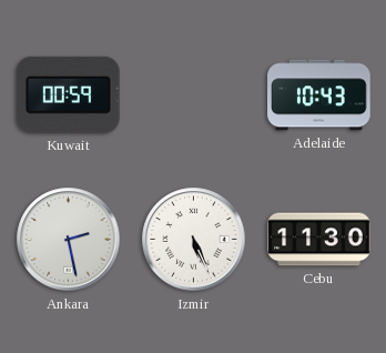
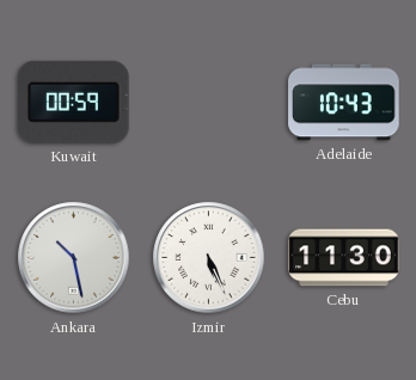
Ankara: 2:28 -> 10:28
